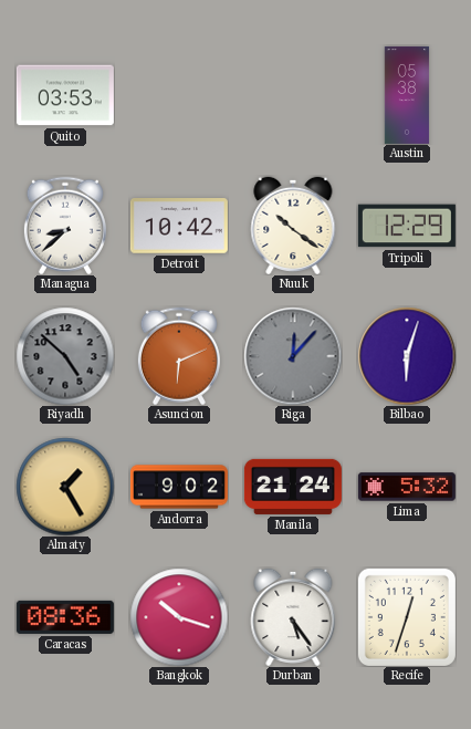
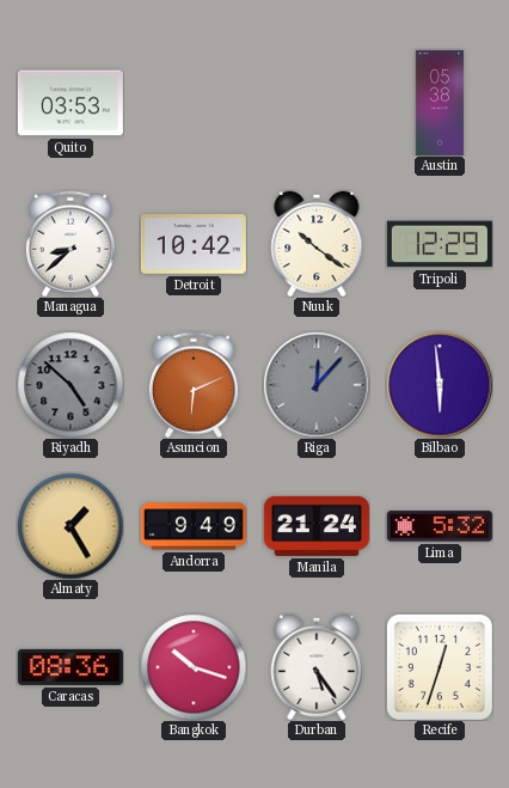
Bilbao: 6:03 -> 5:59
Andorra: 9:02 -> 9:49
